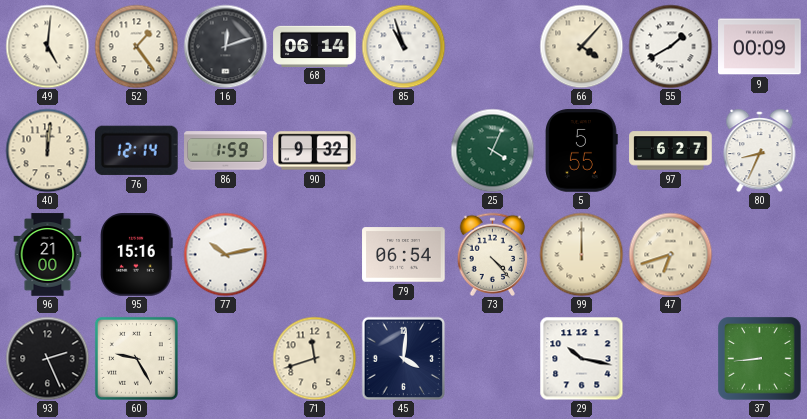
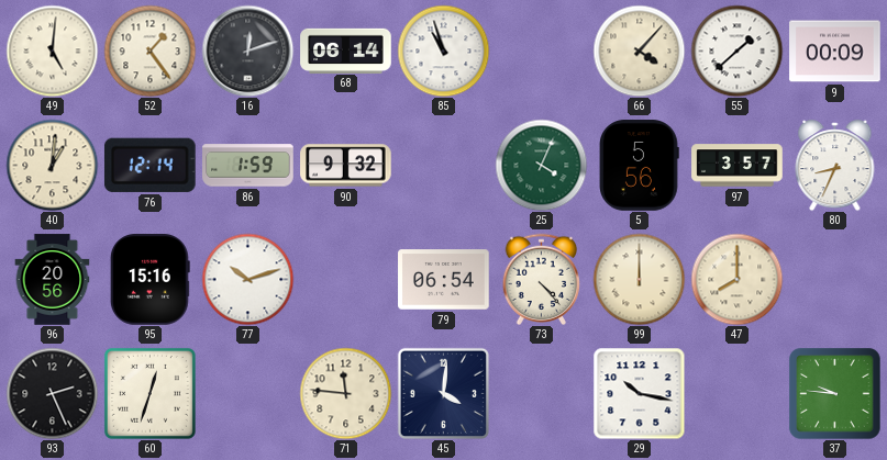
55: 1:40 -> 1:38
40: 12:01 -> 1:01
5: 5:55 -> 5:56
97: 6:27 -> 3:57
96: 21:00 -> 20:56
77: 10:13 -> 10:12
47: 6:42 -> 8:00
60: 9:25 -> 12:33
71: 11:42 -> 11:46
37: 8:44 -> 9:46
